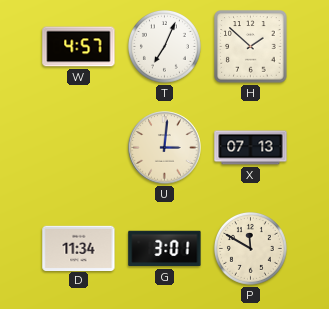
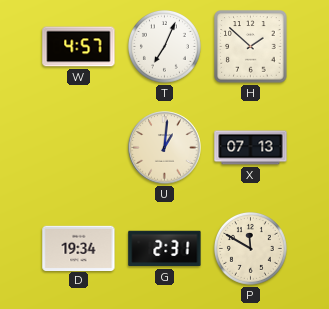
U: 3:01 -> 1:01
D: 11:34 -> 19:34
G: 3:01 -> 2:31
